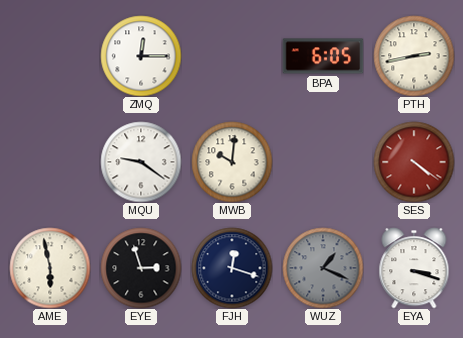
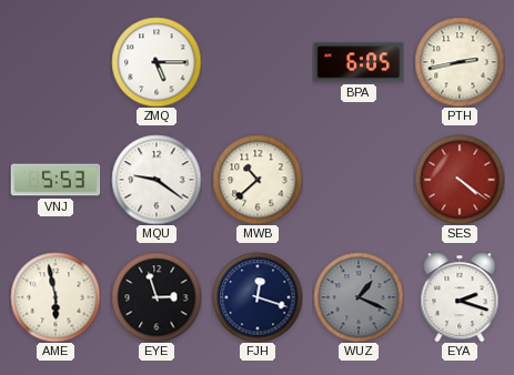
ZMQ: 12:15 -> 5:15
VNJ: none -> 5:53
MWB: 10:01 -> 10:38
EYA: 3:18 -> 2:18
